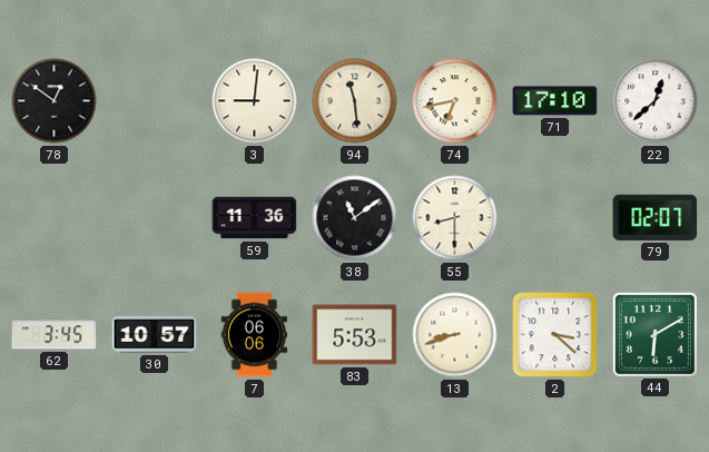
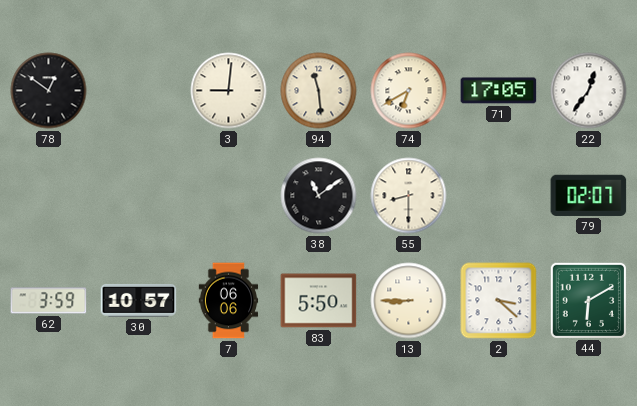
74: 6:43 -> 6:40
71: 17:10 -> 17:05
22: 12:38 -> 12:36
59: 11:36 -> none
62: 3:45 -> 3:59
83: 5:53 -> 5:50
13: 8:42 -> 8:45
